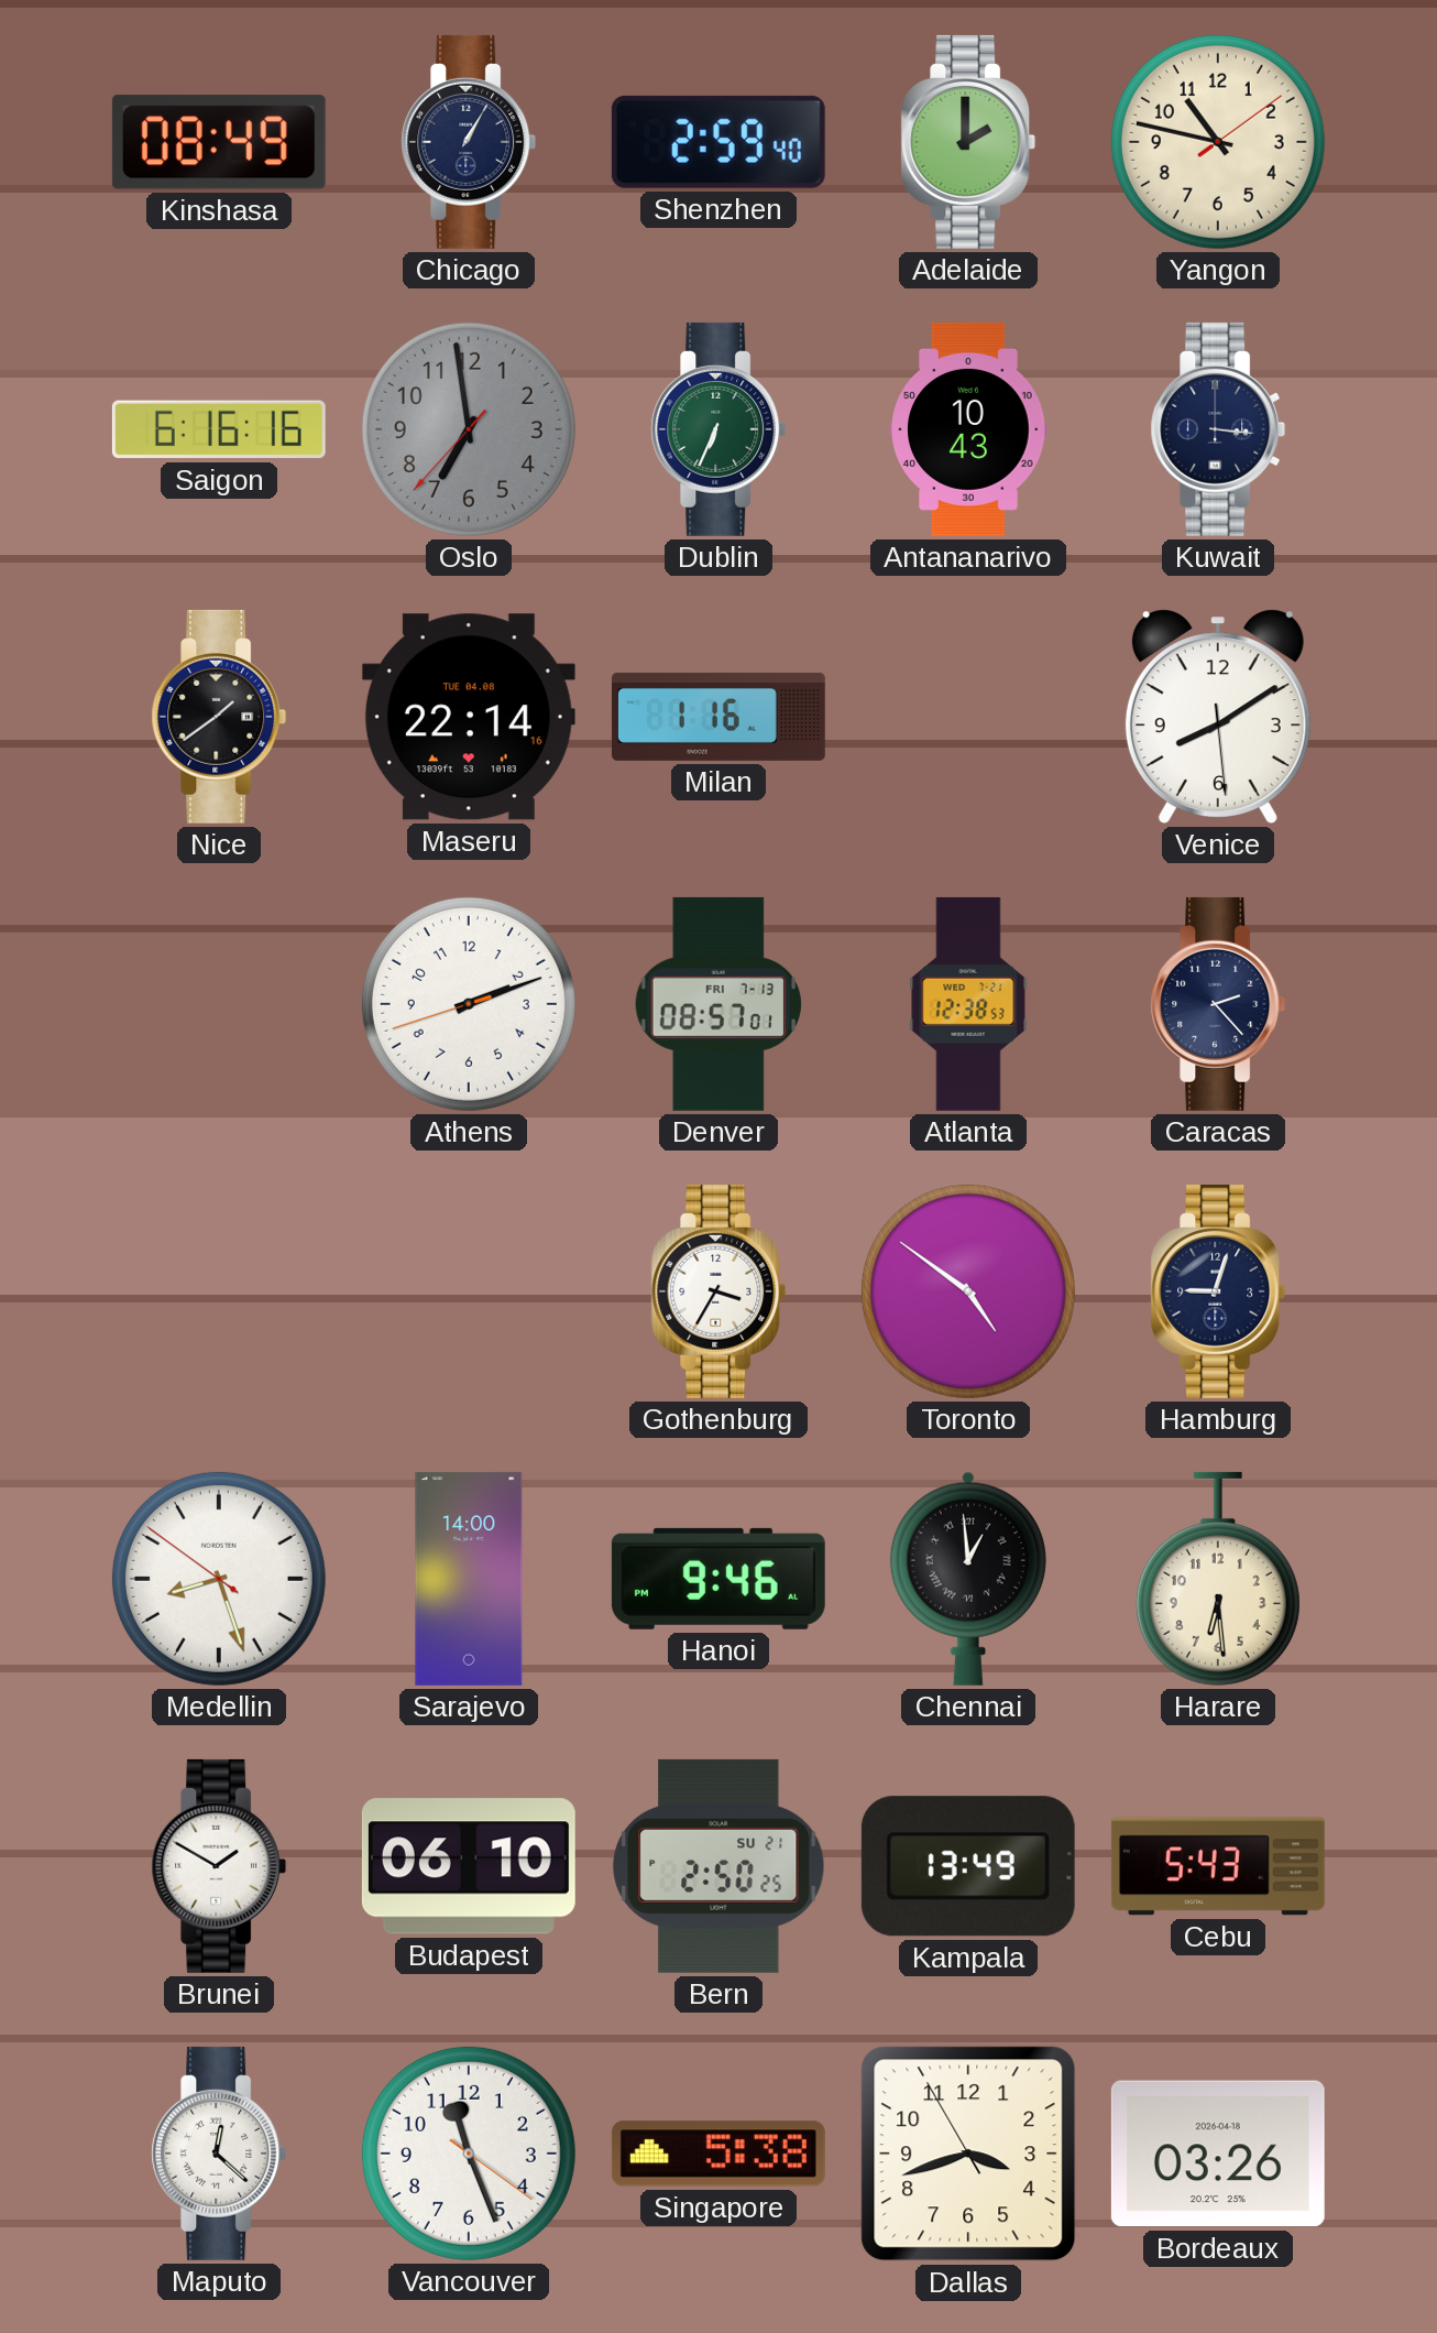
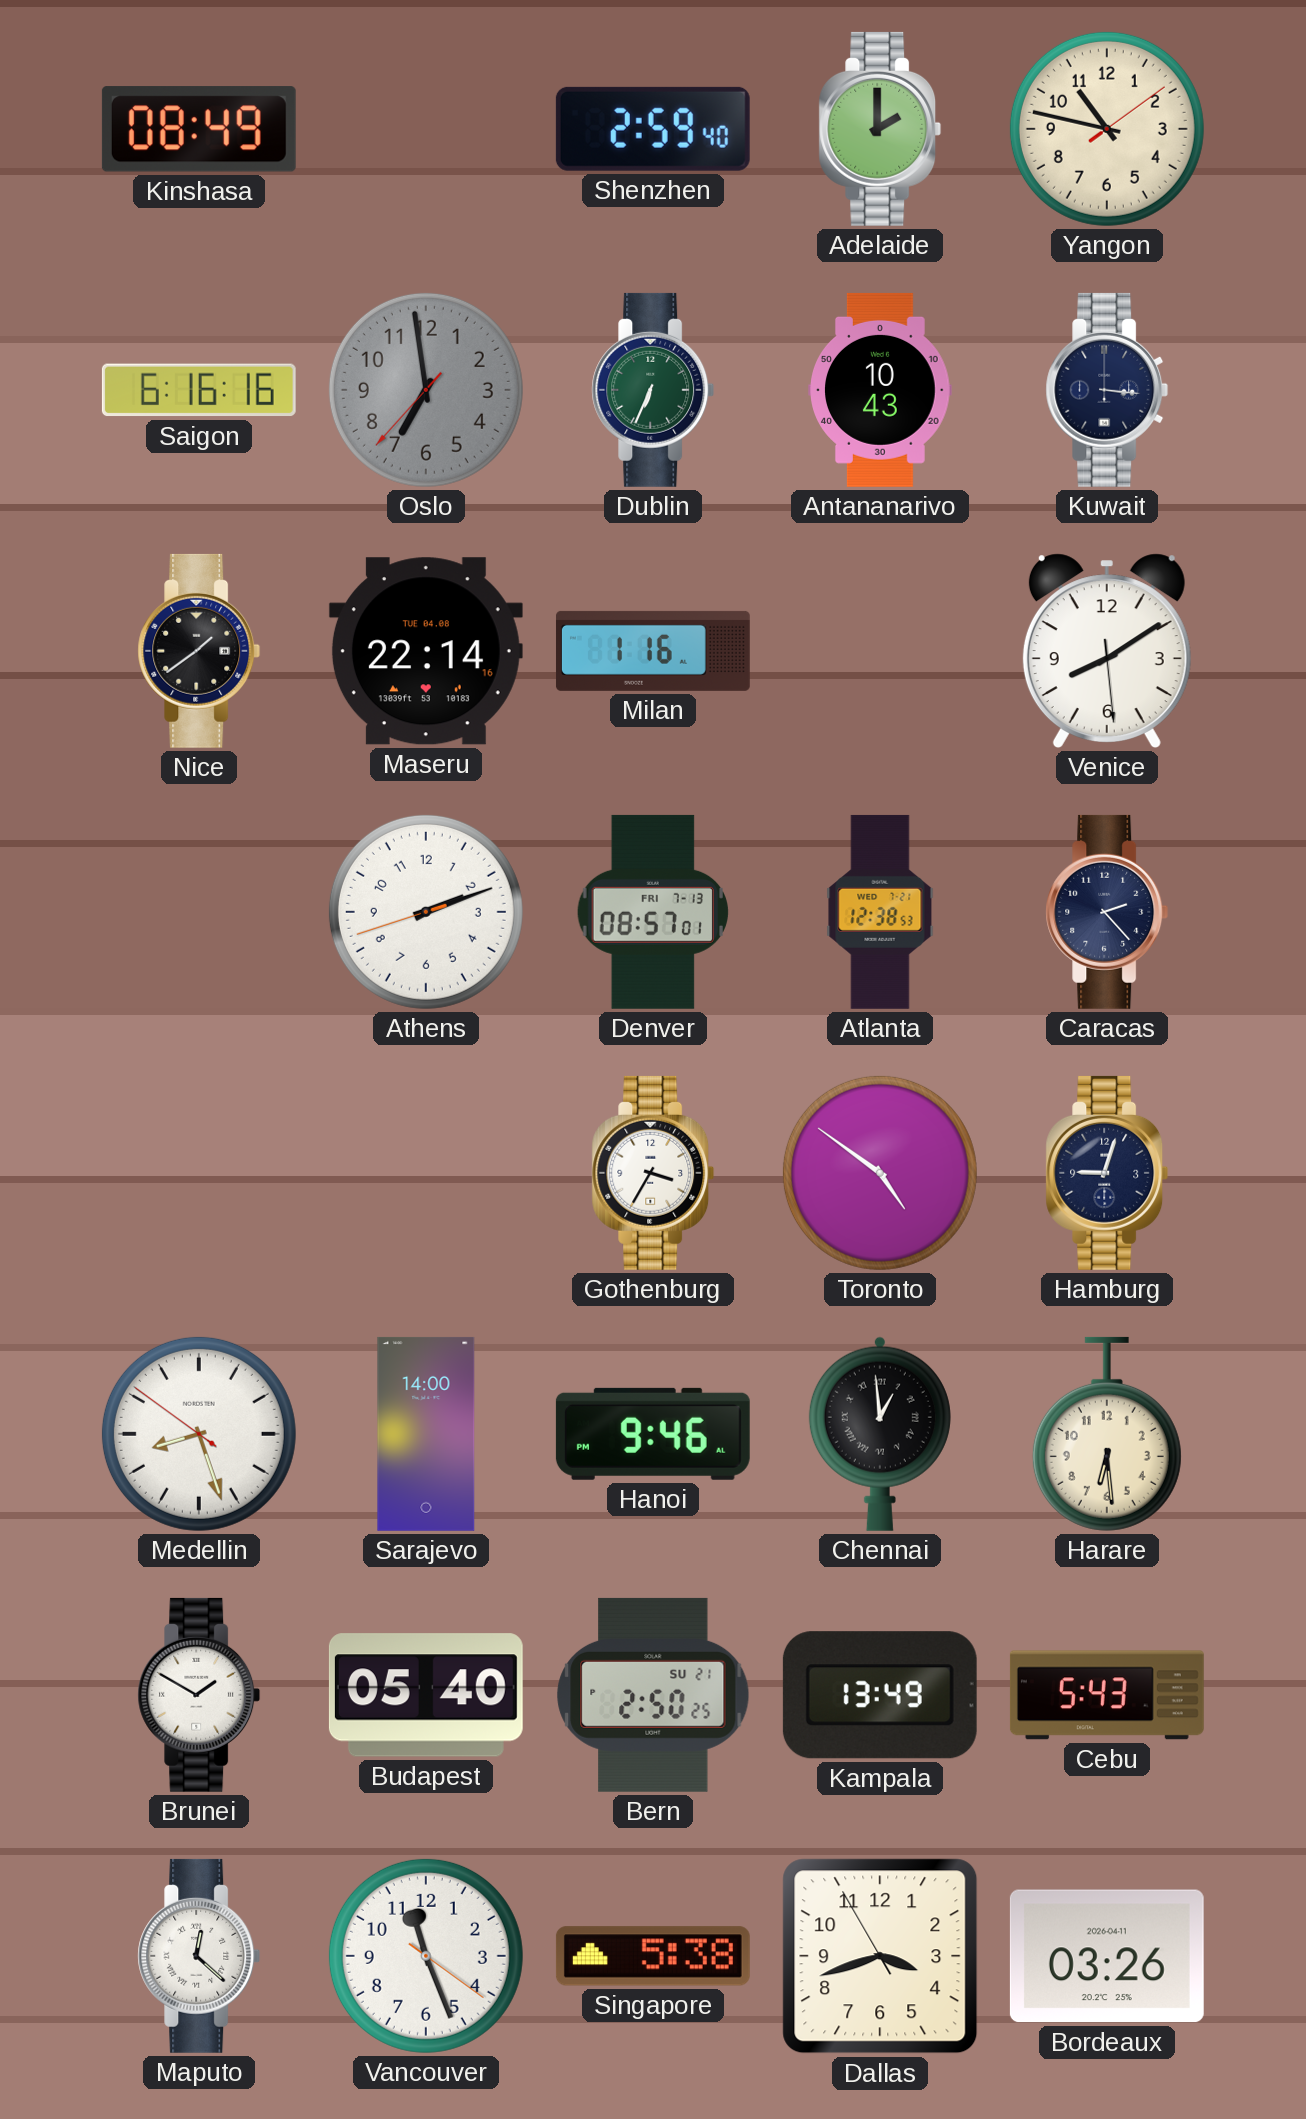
Chicago: 1:05 -> none
Budapest: 06:10 -> 05:40
Bordeaux date: 2026-04-18 -> 2026-04-11
